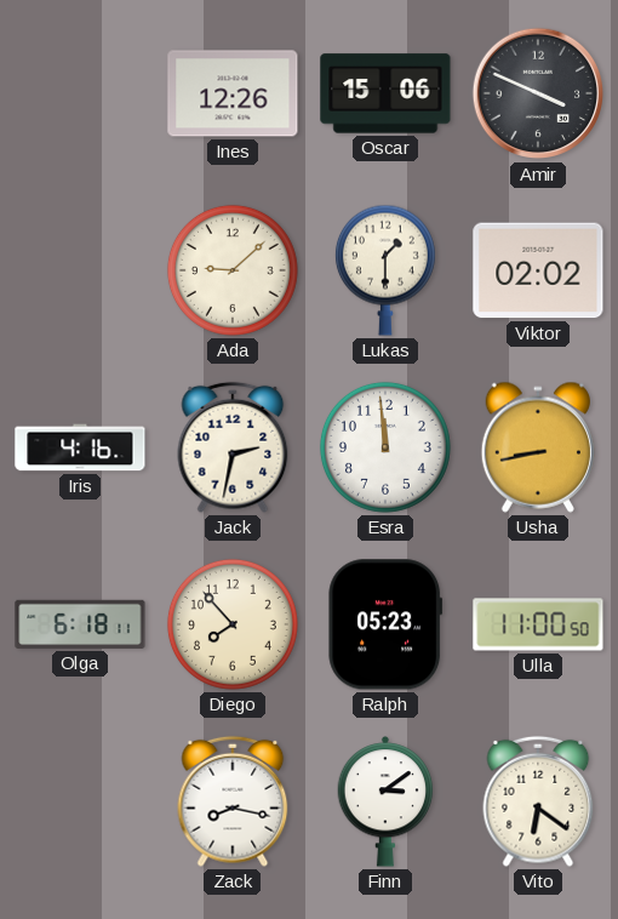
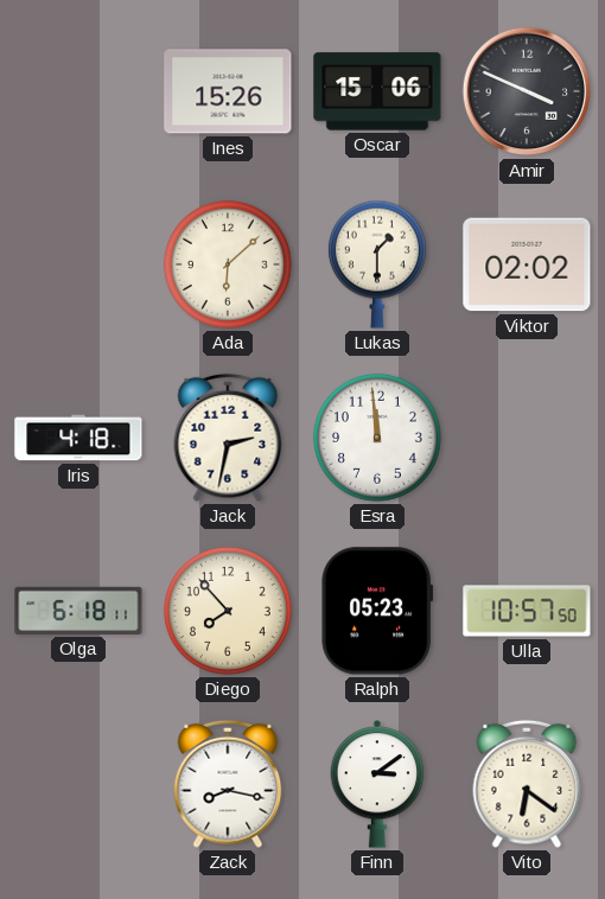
Ines: 12:26 -> 15:26
Ada: 9:08 -> 6:08
Iris: 4:16 -> 4:18
Usha: 8:43 -> none
Ulla: 11:00 -> 10:57
